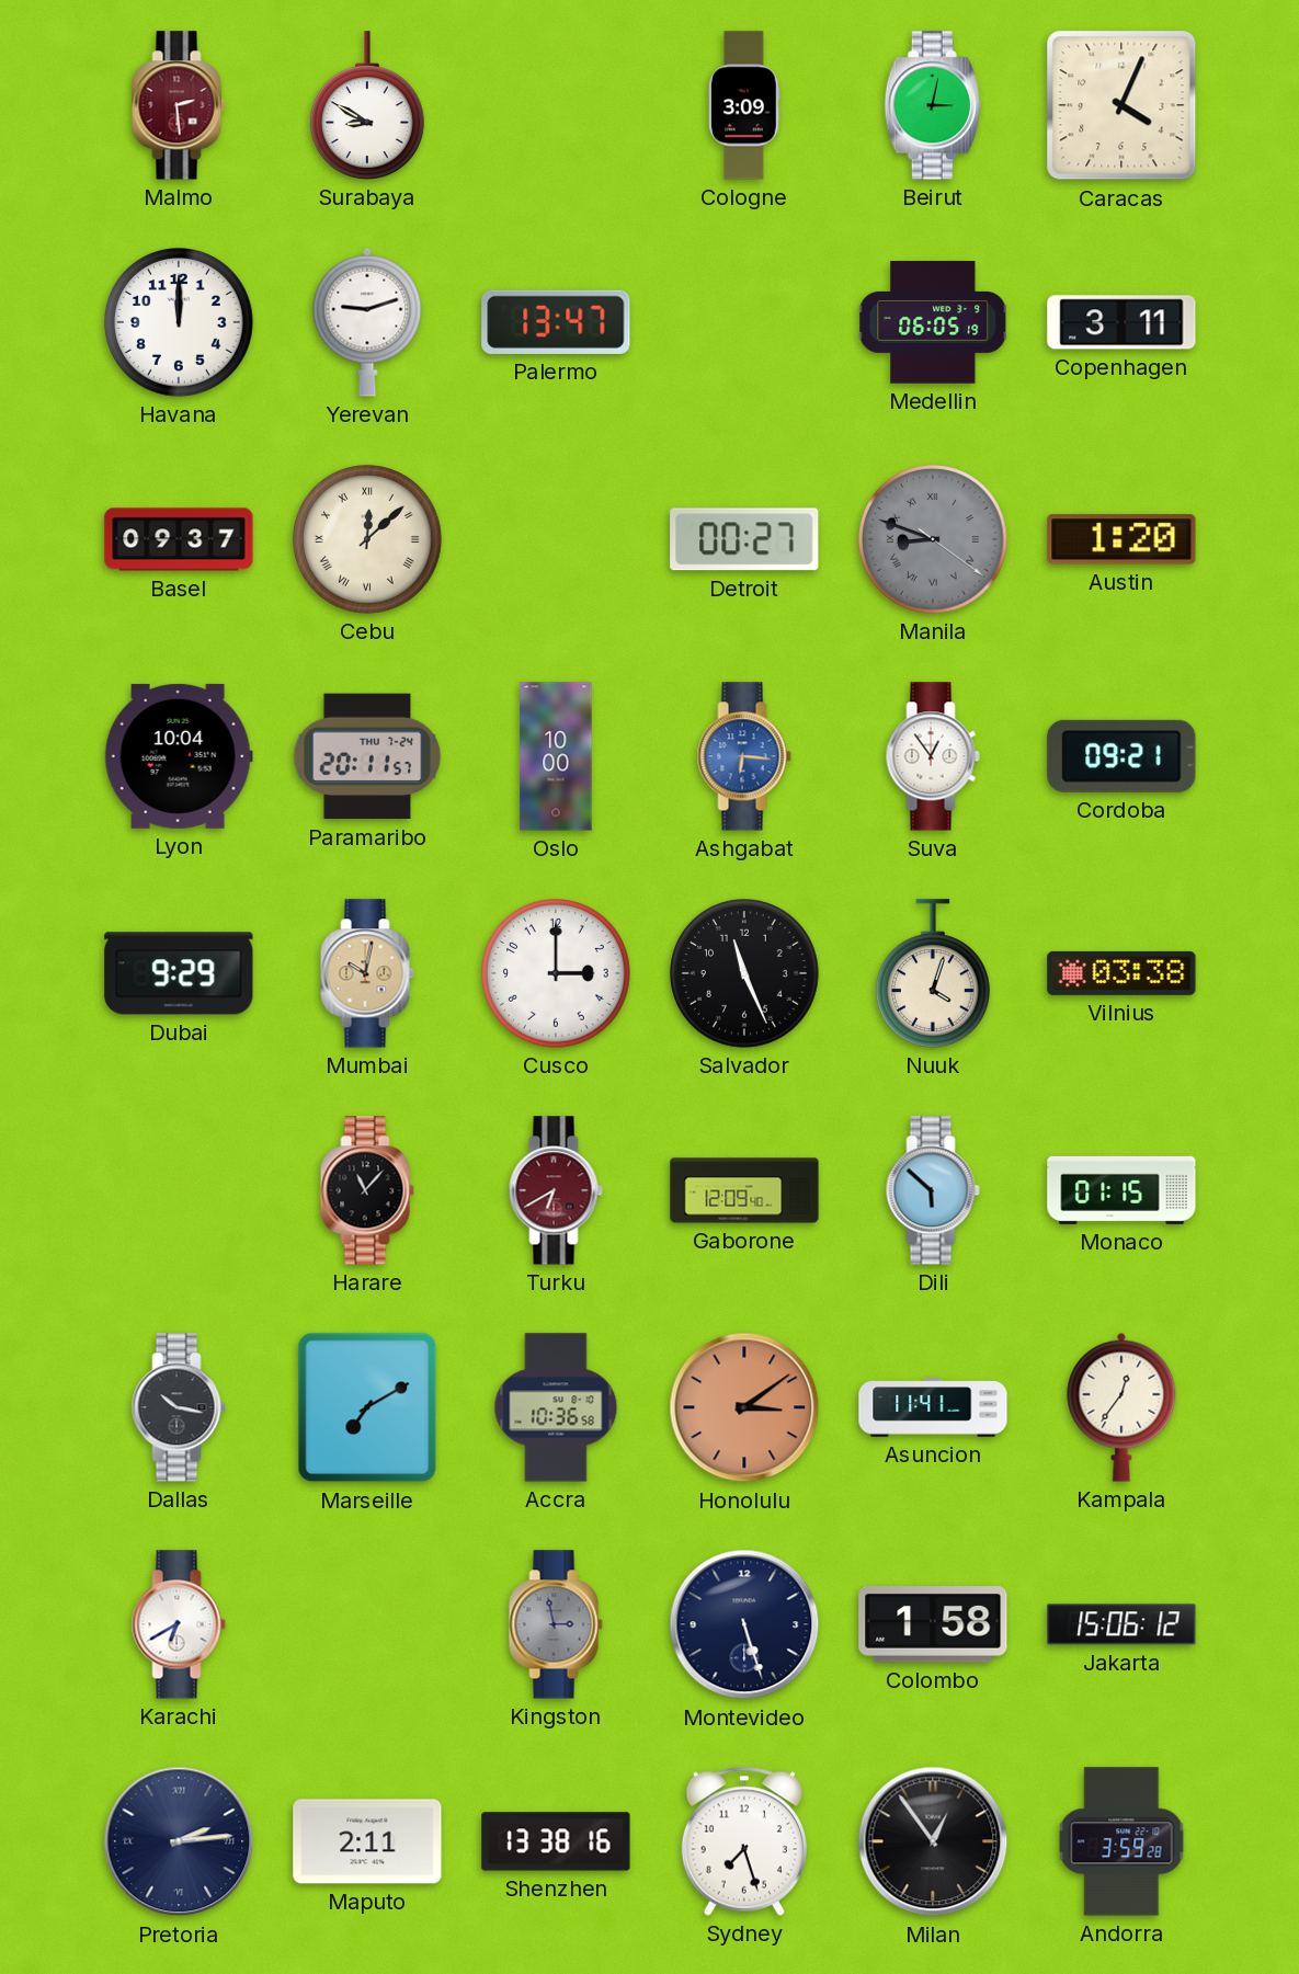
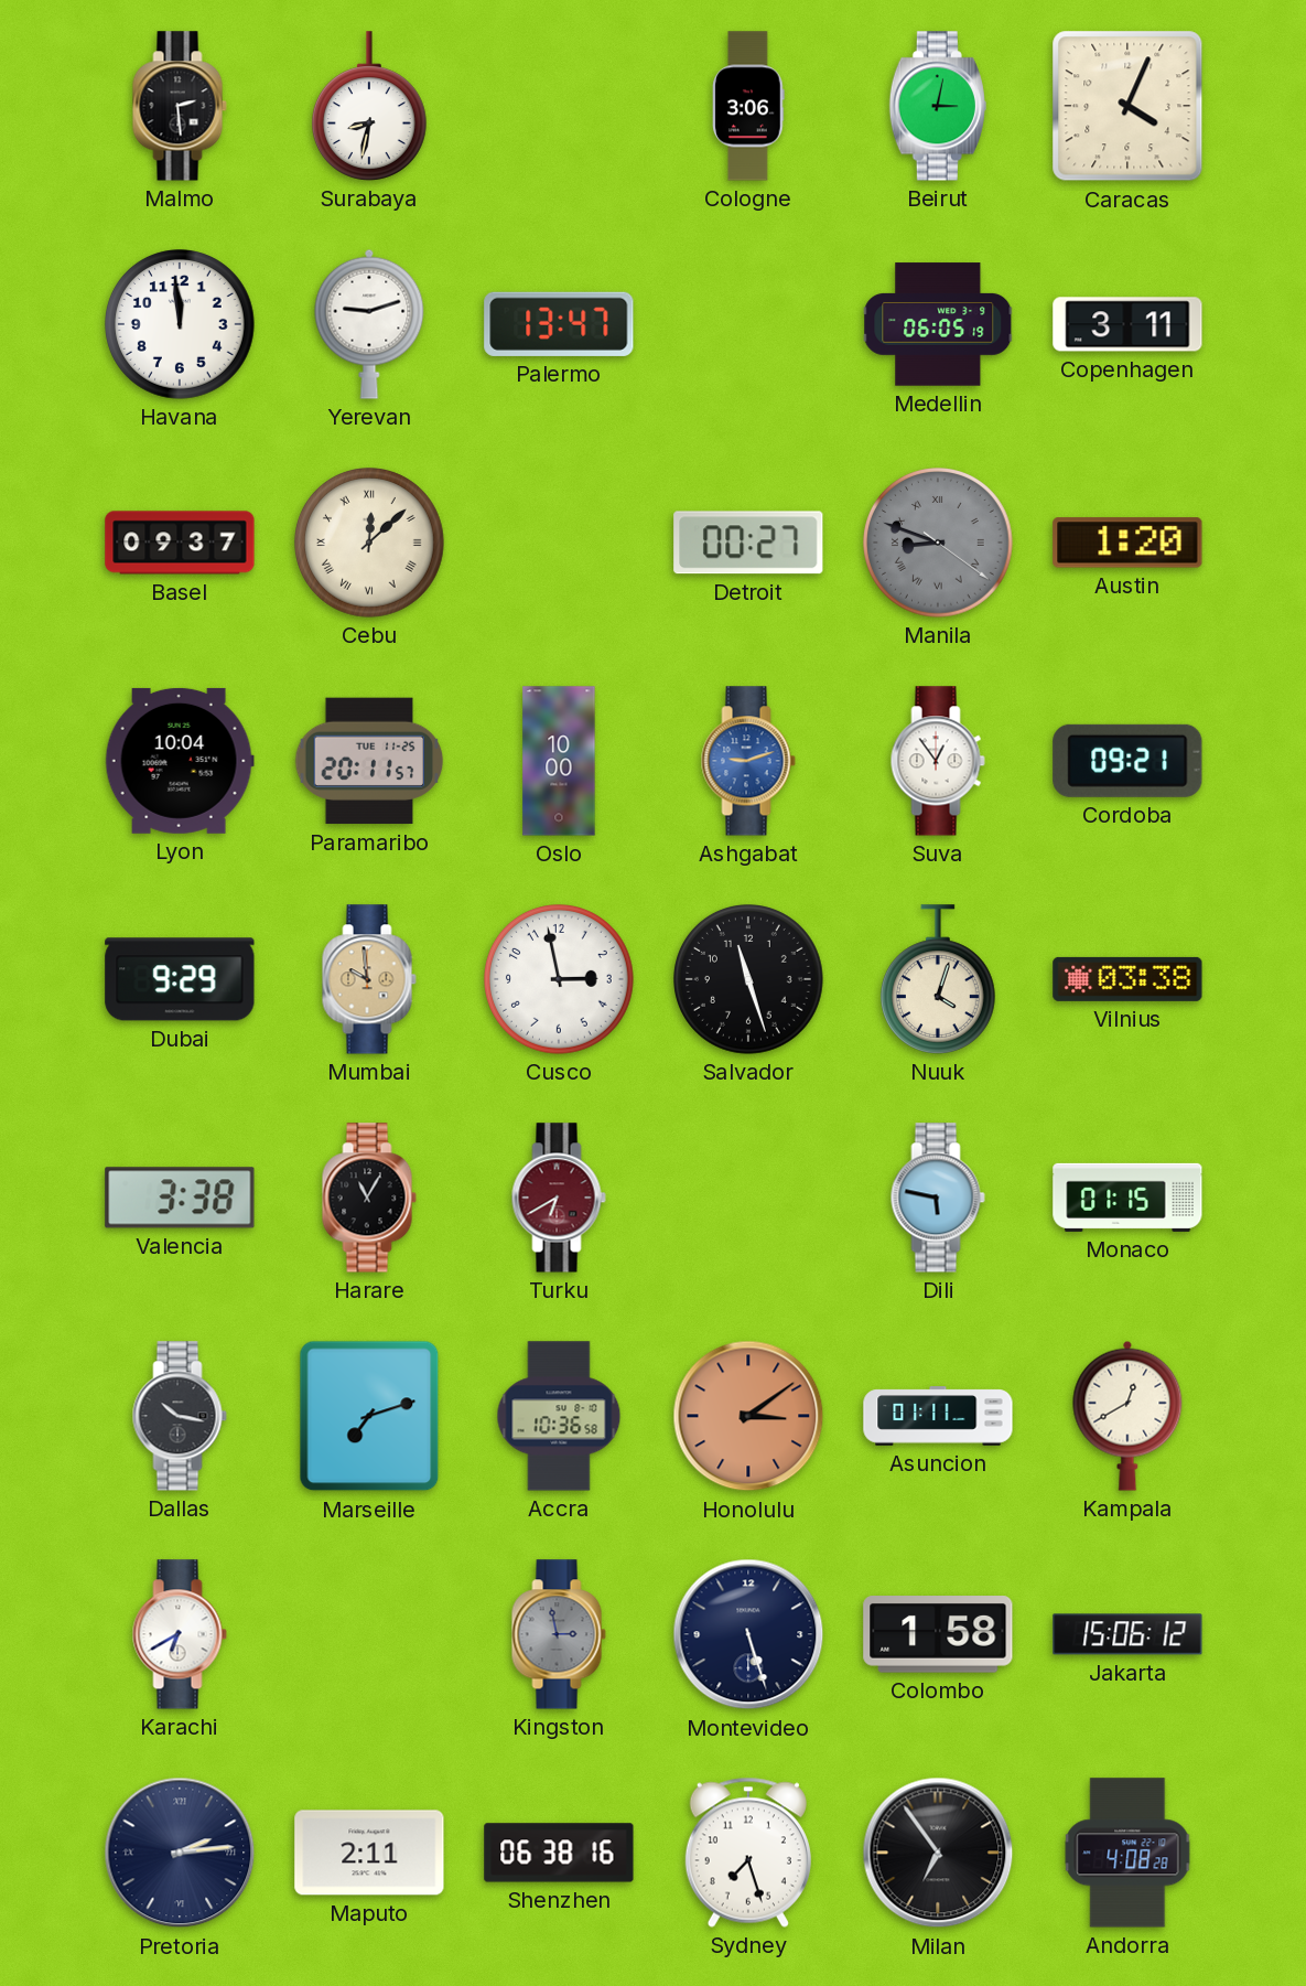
Malmo dial: burgundy -> black
Surabaya: 8:50 -> 8:32
Cologne: 3:09 -> 3:06
Havana: 12:00 -> 11:59
Paramaribo date: THU 7-24 -> TUE 11-25
Ashgabat: 6:16 -> 9:12
Mumbai: 10:02 -> 9:59
Cusco: 3:00 -> 2:58
Salvador: 11:26 -> 11:27
Valencia: none -> 3:38
Harare: 11:07 -> 11:05
Gaborone: 12:09 -> none
Dili: 5:52 -> 5:47
Marseille: 7:10 -> 7:12
Asuncion: 11:41 -> 01:11
Kampala: 12:36 -> 12:40
Shenzhen: 13:38 -> 06:38
Milan: 12:54 -> 6:54
Andorra: 3:59 -> 4:08
